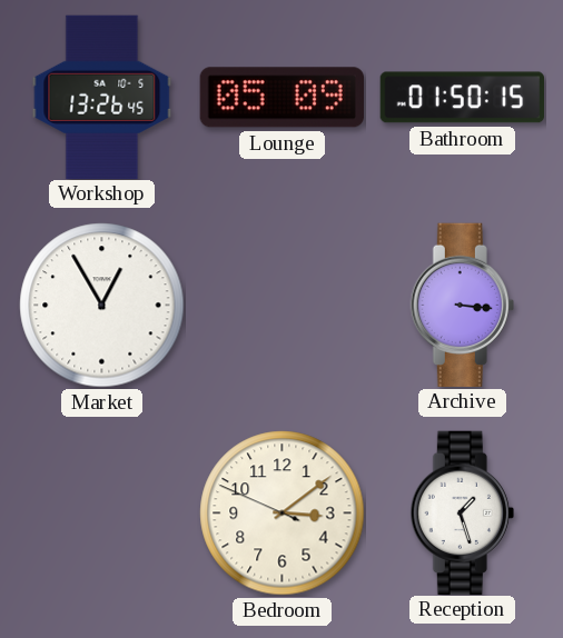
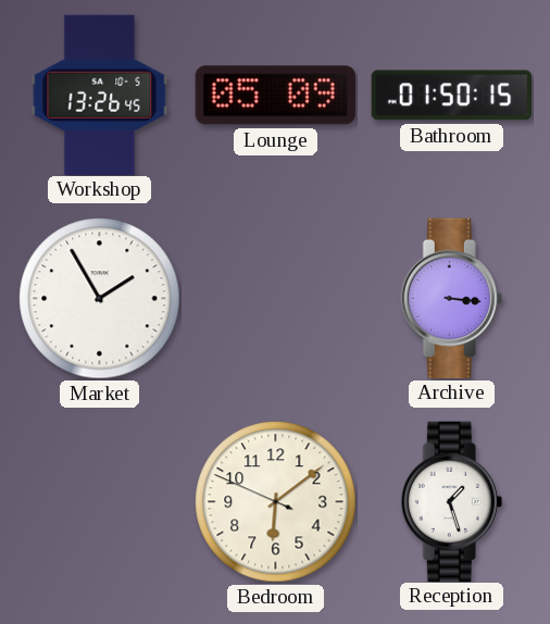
Market: 12:55 -> 1:55
Bedroom: 3:08 -> 6:08
